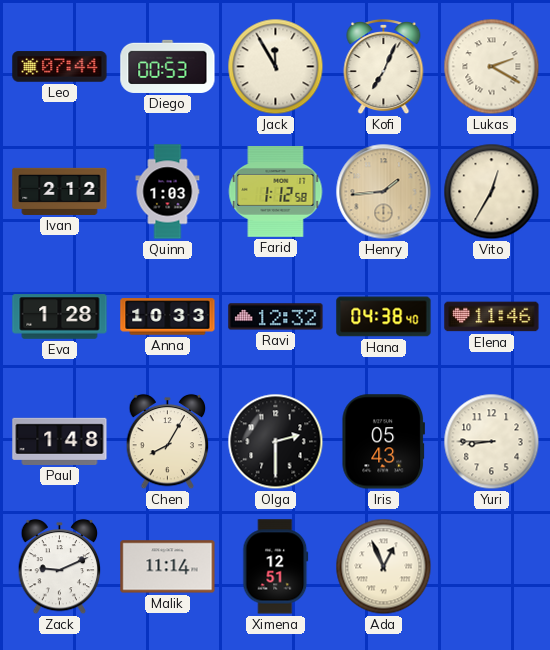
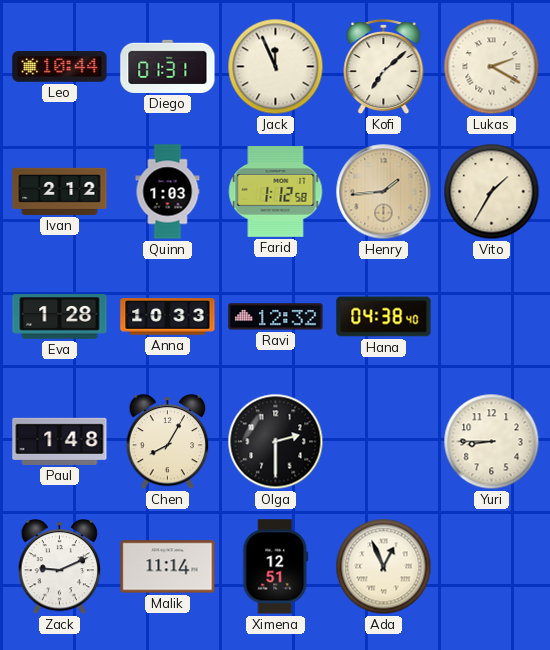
Leo: 07:44 -> 10:44
Diego: 00:53 -> 01:31
Jack: 11:55 -> 11:56
Kofi: 7:04 -> 7:08
Vito: 12:35 -> 1:35
Elena: 11:46 -> none
Iris: 05:43 -> none
